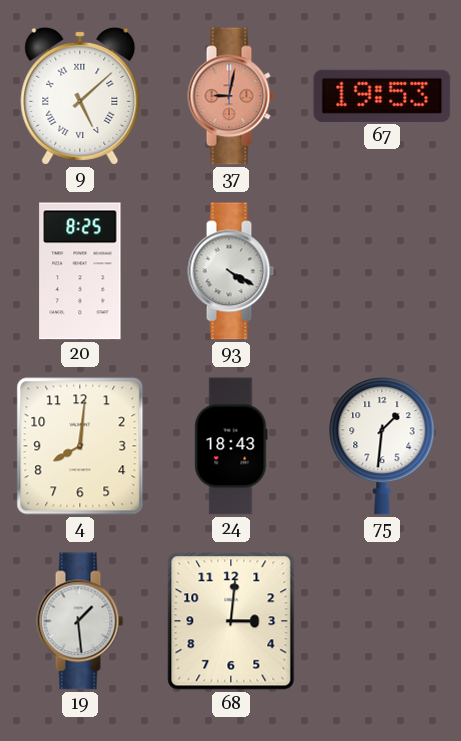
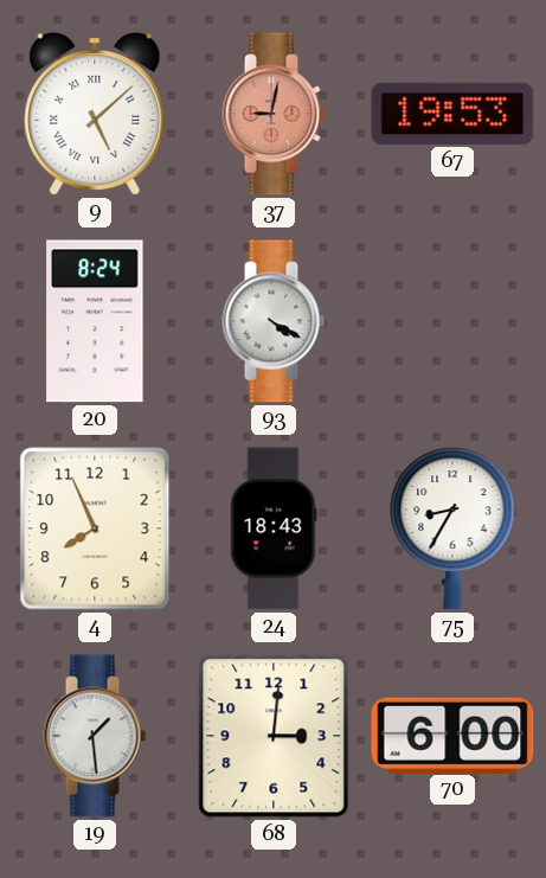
20: 8:25 -> 8:24
4: 8:01 -> 7:56
75: 1:31 -> 8:35
70: none -> 6:00
